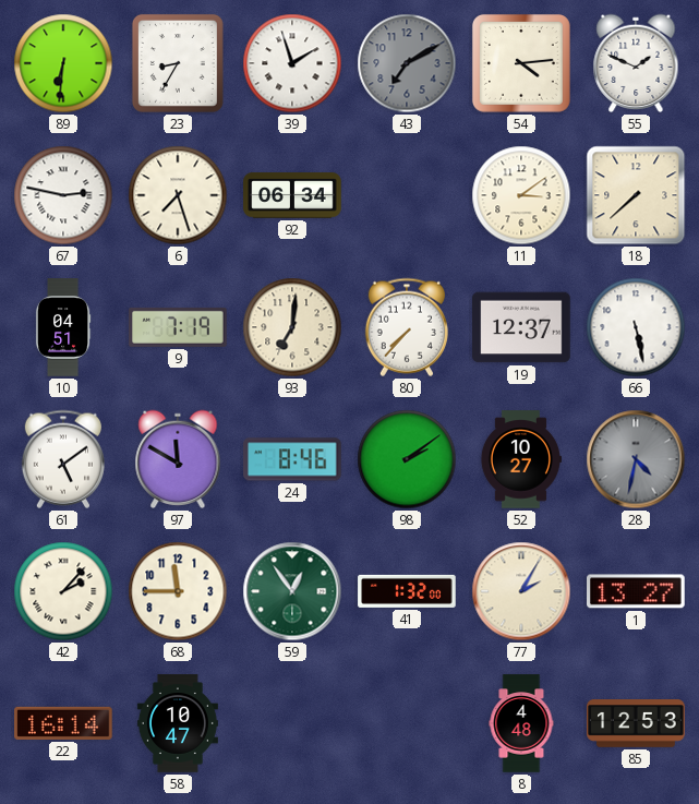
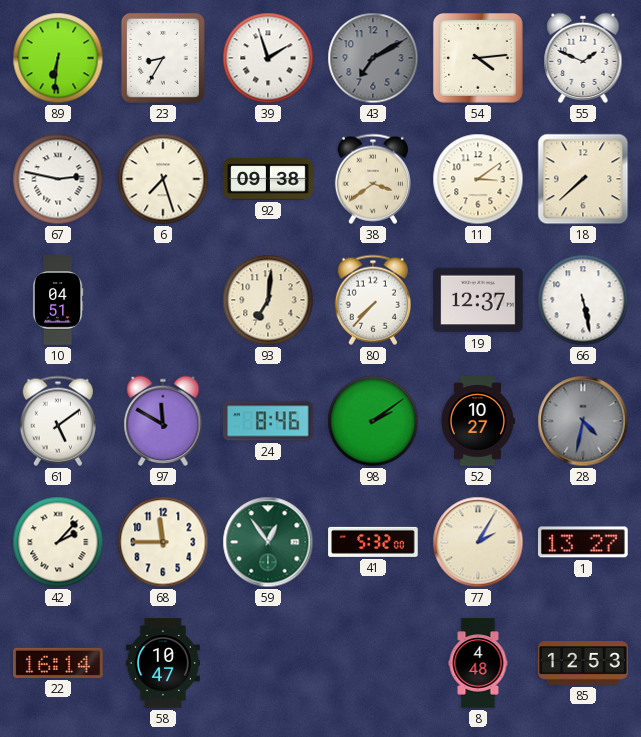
92: 06:34 -> 09:38
38: none -> 3:39
9: 7:19 -> none
41: 1:32 -> 5:32
